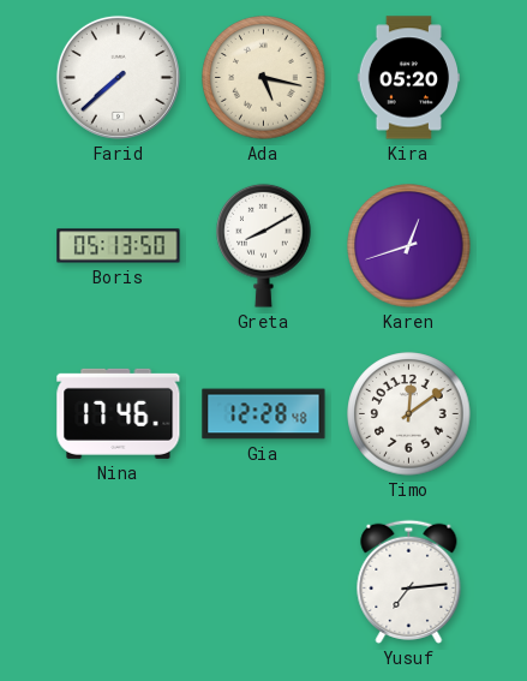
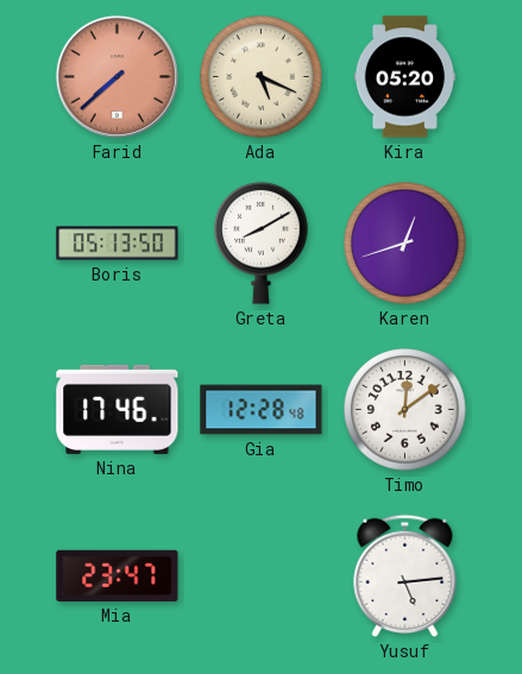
Farid dial: white -> salmon
Ada: 5:17 -> 5:19
Mia: none -> 23:47
Yusuf: 7:14 -> 5:14
